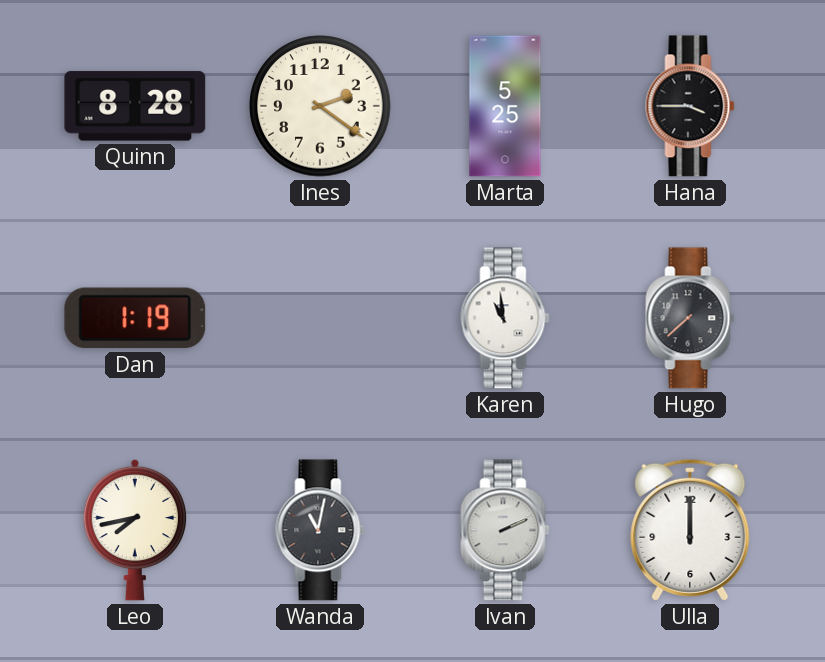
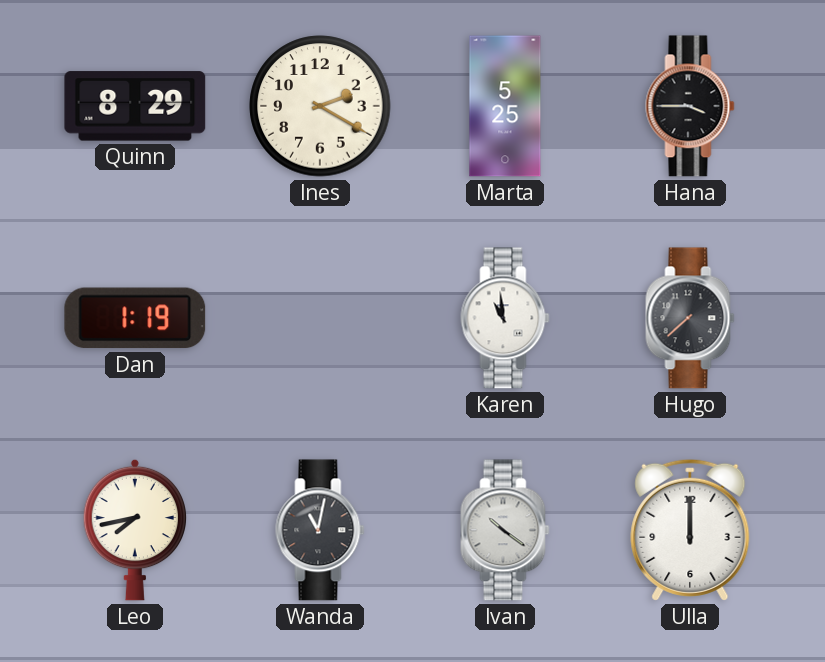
Quinn: 8:28 -> 8:29
Ines: 2:21 -> 2:20
Ivan: 2:11 -> 10:21
